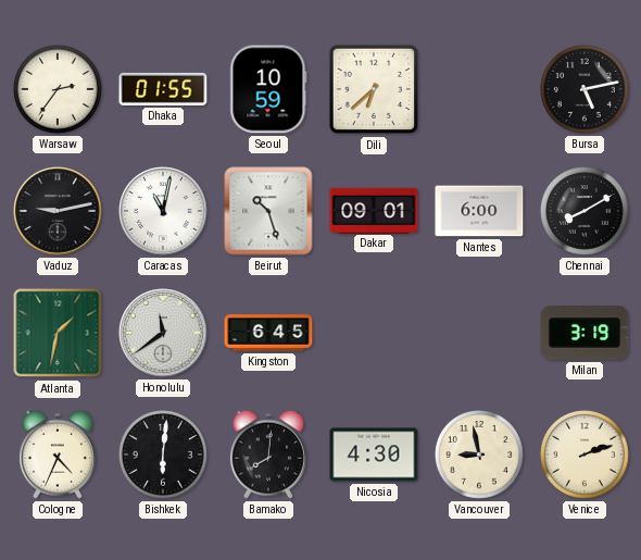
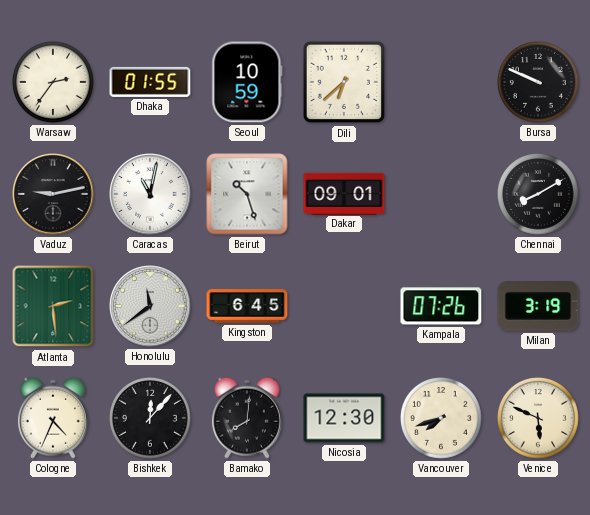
Bursa: 5:13 -> 9:49
Nantes: 6:00 -> none
Atlanta: 1:32 -> 2:29
Kampala: none -> 07:26
Bishkek: 6:01 -> 12:07
Nicosia: 4:30 -> 12:30
Vancouver: 8:58 -> 7:42
Venice: 2:12 -> 5:49
